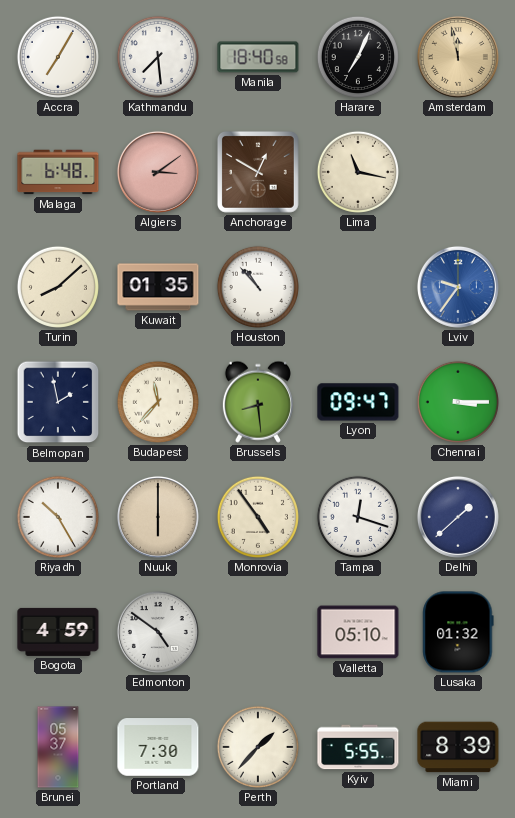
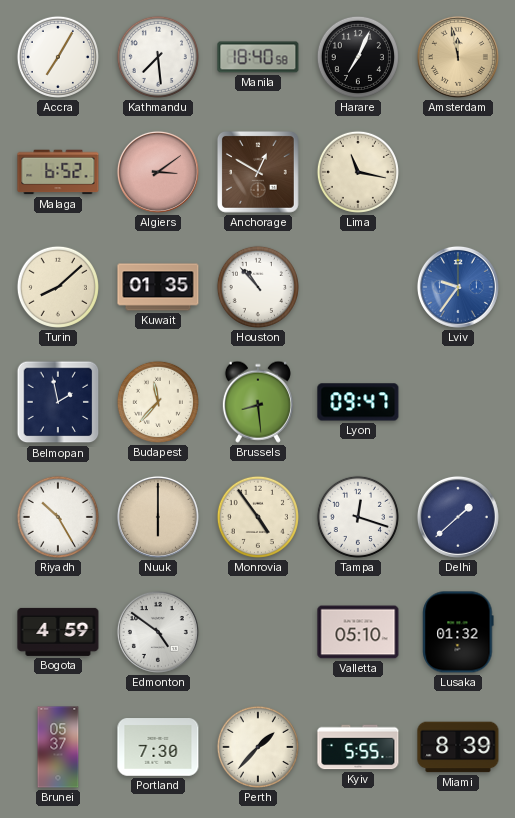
Malaga: 6:48 -> 6:52
Chennai: 3:15 -> none
